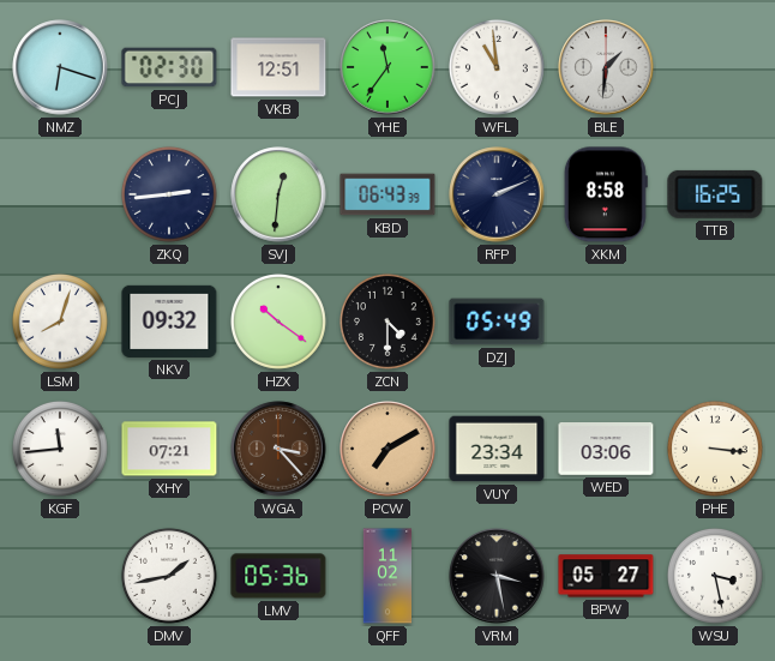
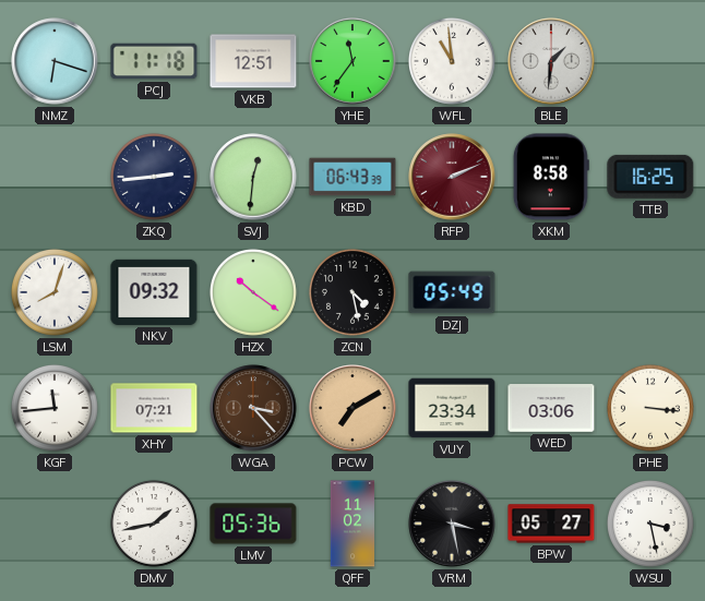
PCJ: 02:30 -> 11:18
RFP dial: navy -> burgundy
ZCN: 4:30 -> 4:28
